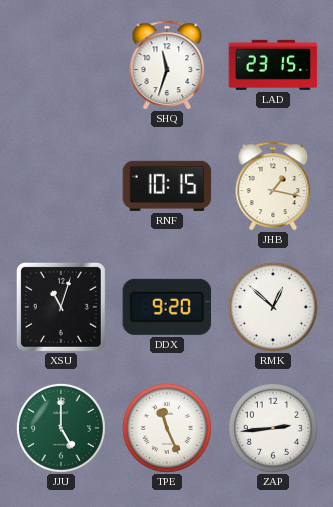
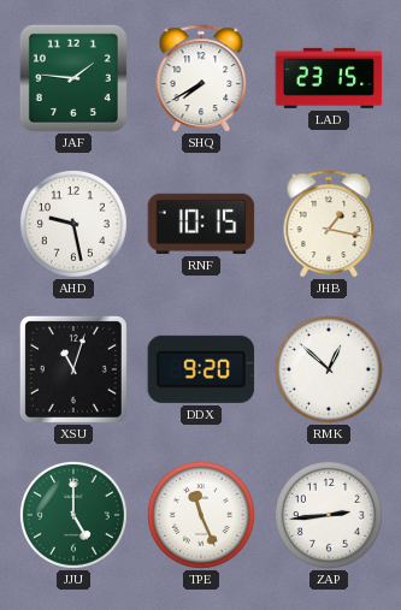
JAF: none -> 1:46
SHQ: 11:33 -> 7:40
AHD: none -> 9:28
